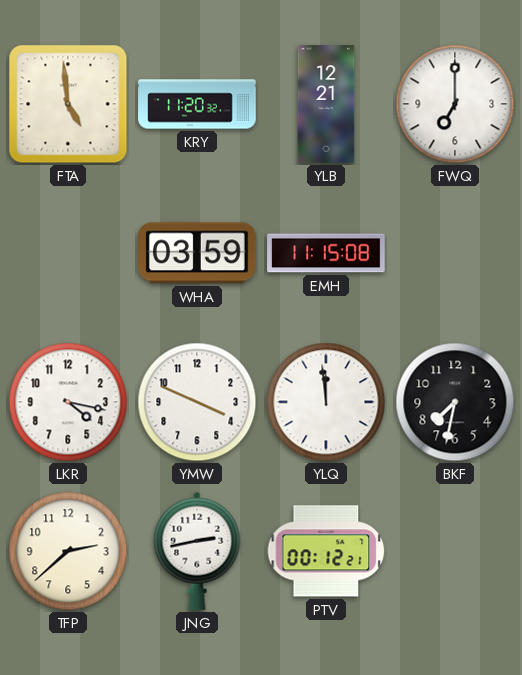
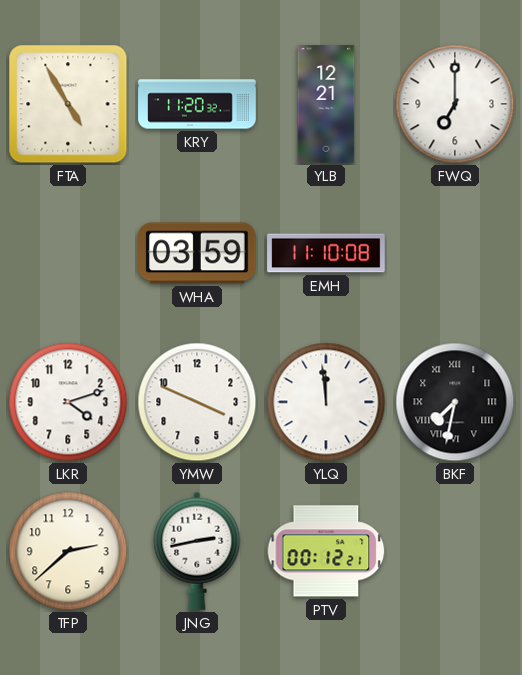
FTA: 4:59 -> 4:55
EMH: 11:15 -> 11:10
LKR: 4:17 -> 4:12
BKF numerals: Arabic -> Roman
